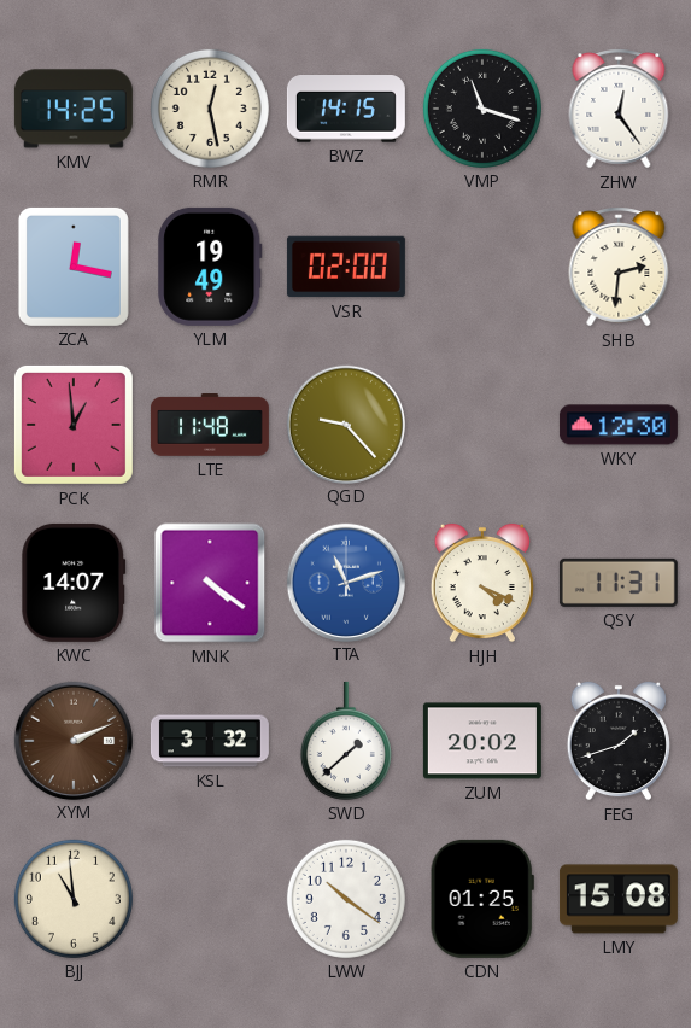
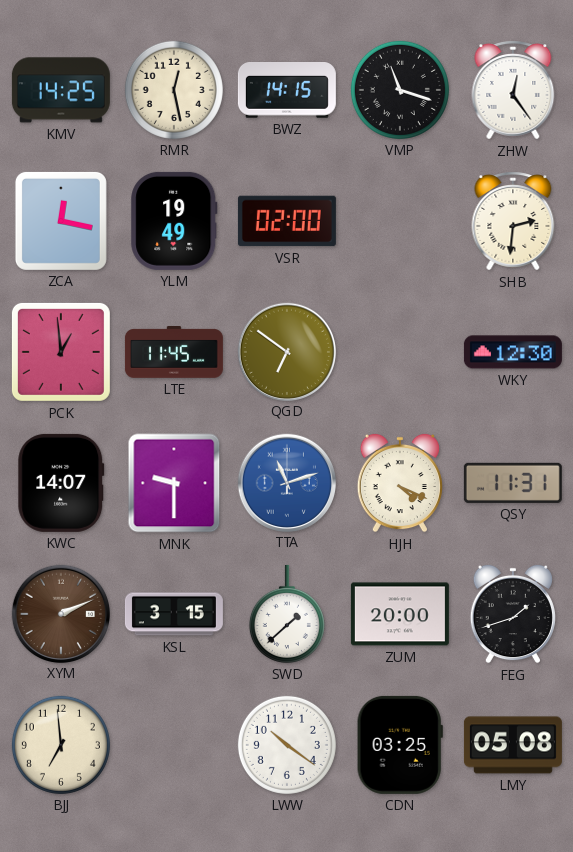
LTE: 11:48 -> 11:45
QGD: 9:23 -> 6:51
MNK: 4:21 -> 9:30
KSL: 3:32 -> 3:15
ZUM: 20:02 -> 20:00
BJJ: 10:59 -> 6:59
CDN: 01:25 -> 03:25
LMY: 15:08 -> 05:08
